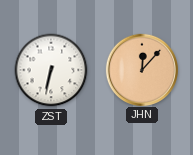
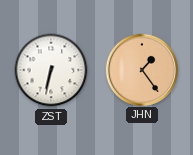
JHN: 12:07 -> 1:24
